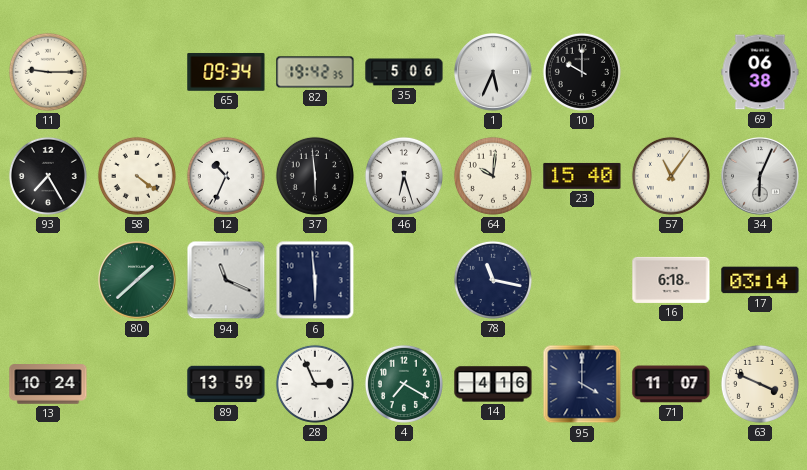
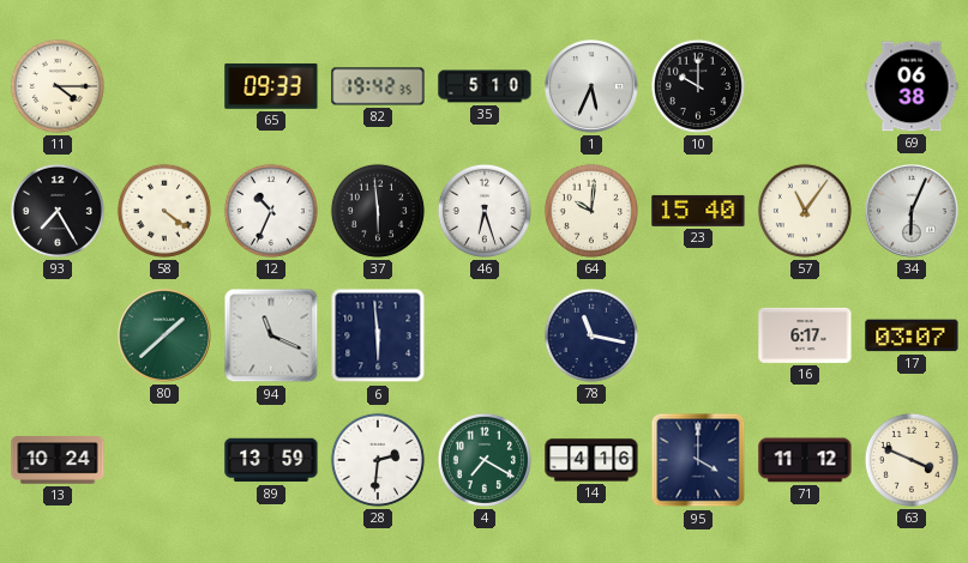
11: 9:15 -> 4:15
65: 09:34 -> 09:33
35: 5:06 -> 5:10
16: 6:18 -> 6:17
17: 03:14 -> 03:07
28: 2:56 -> 2:31
71: 11:07 -> 11:12
